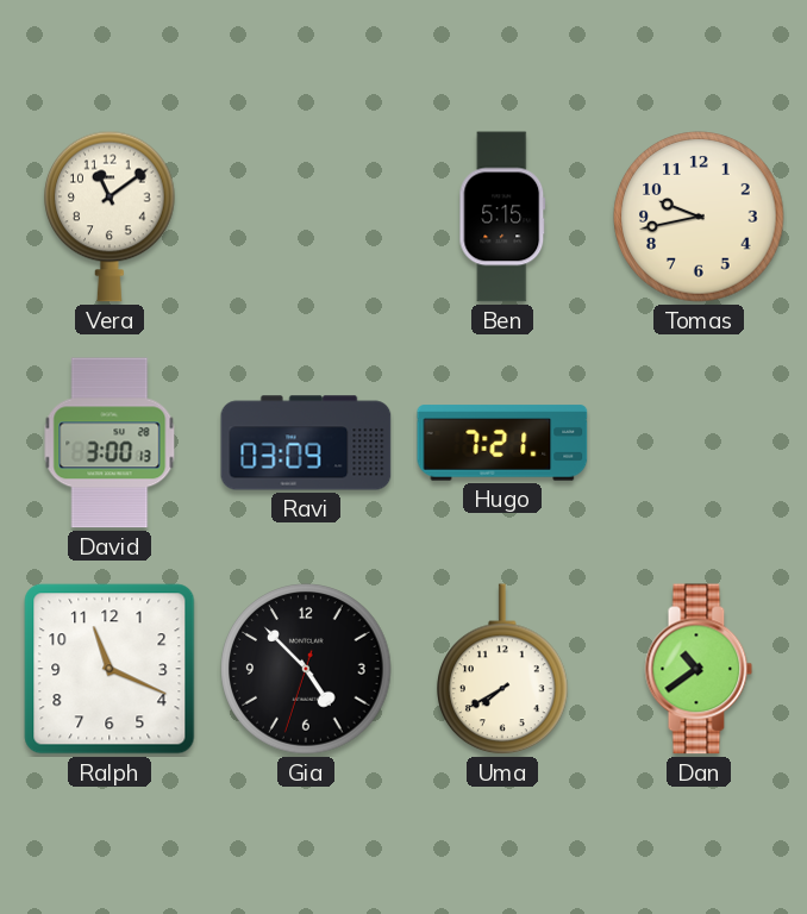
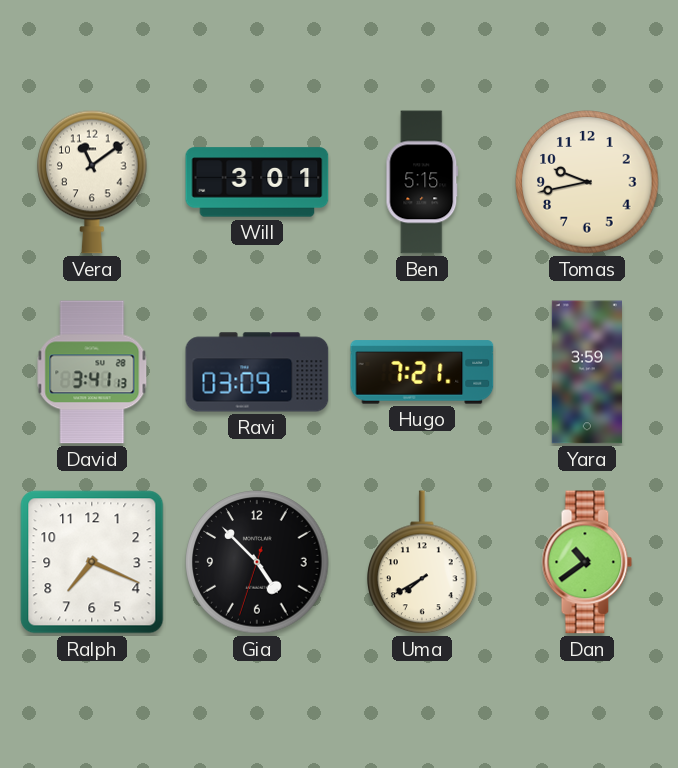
Will: none -> 3:01
David: 3:00 -> 3:41
Yara: none -> 3:59
Ralph: 11:19 -> 7:19
